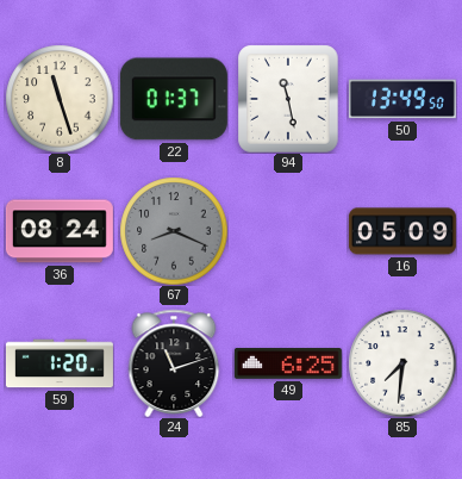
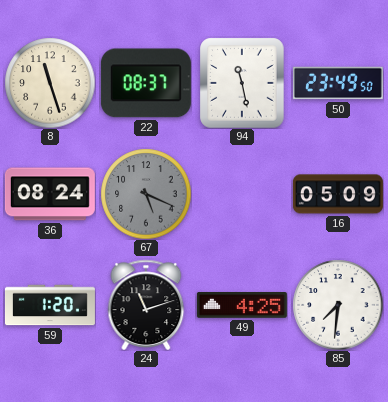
22: 01:37 -> 08:37
50: 13:49 -> 23:49
67: 8:19 -> 5:19
49: 6:25 -> 4:25
